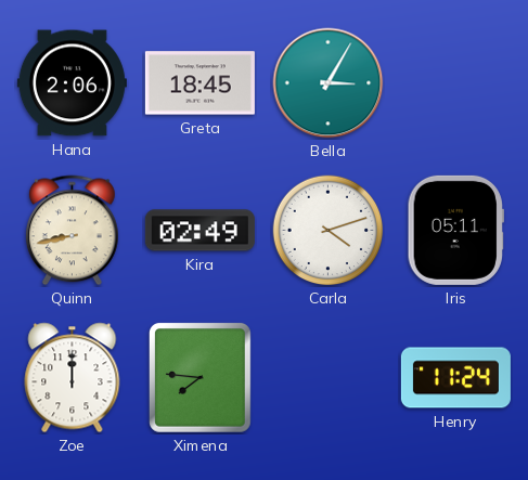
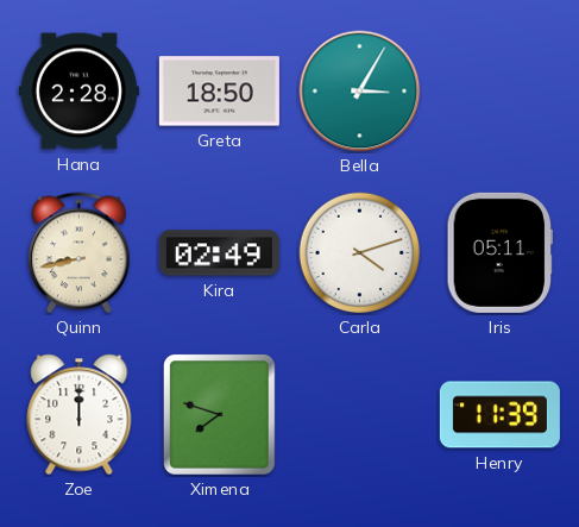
Hana: 2:06 -> 2:28
Greta: 18:45 -> 18:50
Ximena: 7:46 -> 7:48
Henry: 11:24 -> 11:39
